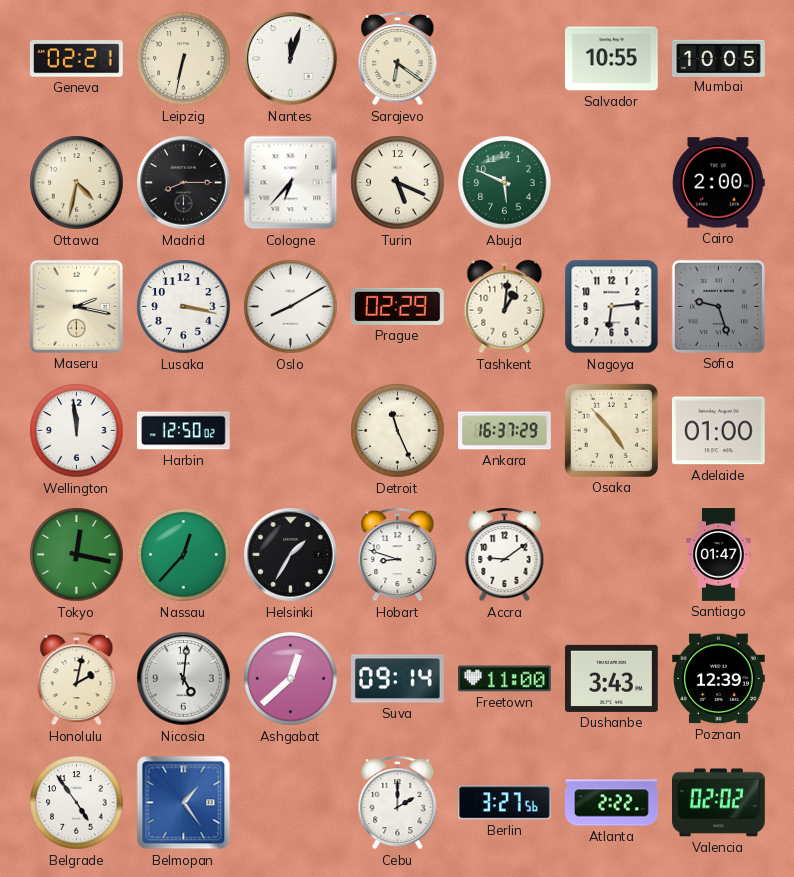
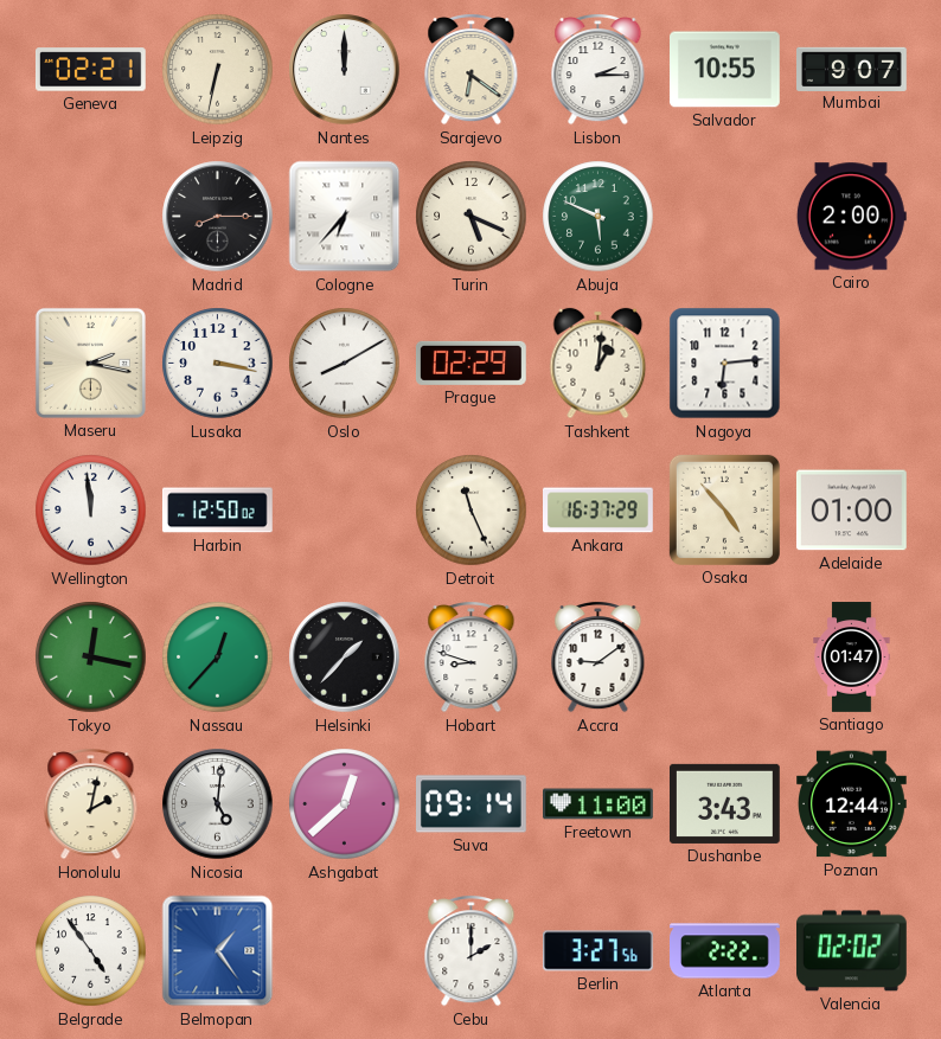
Nantes: 12:03 -> 12:00
Lisbon: none -> 2:15
Mumbai: 10:05 -> 9:07
Ottawa: 4:32 -> none
Sofia: 9:27 -> none
Helsinki: 1:35 -> 1:37
Poznan: 12:39 -> 12:44
